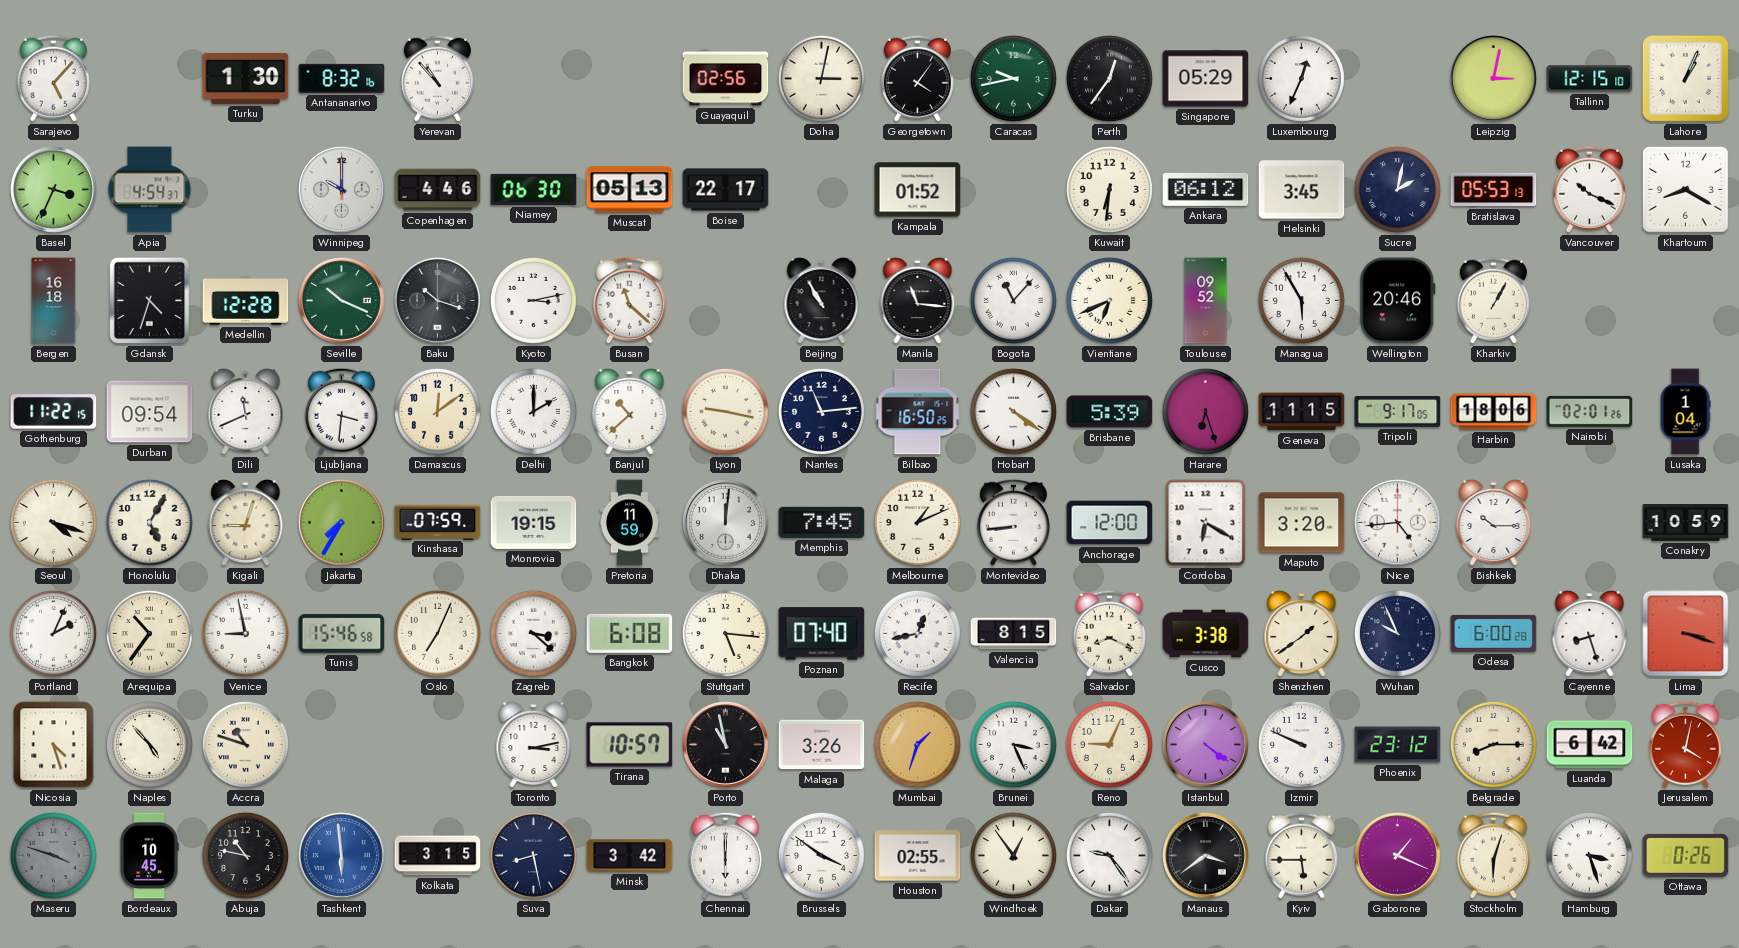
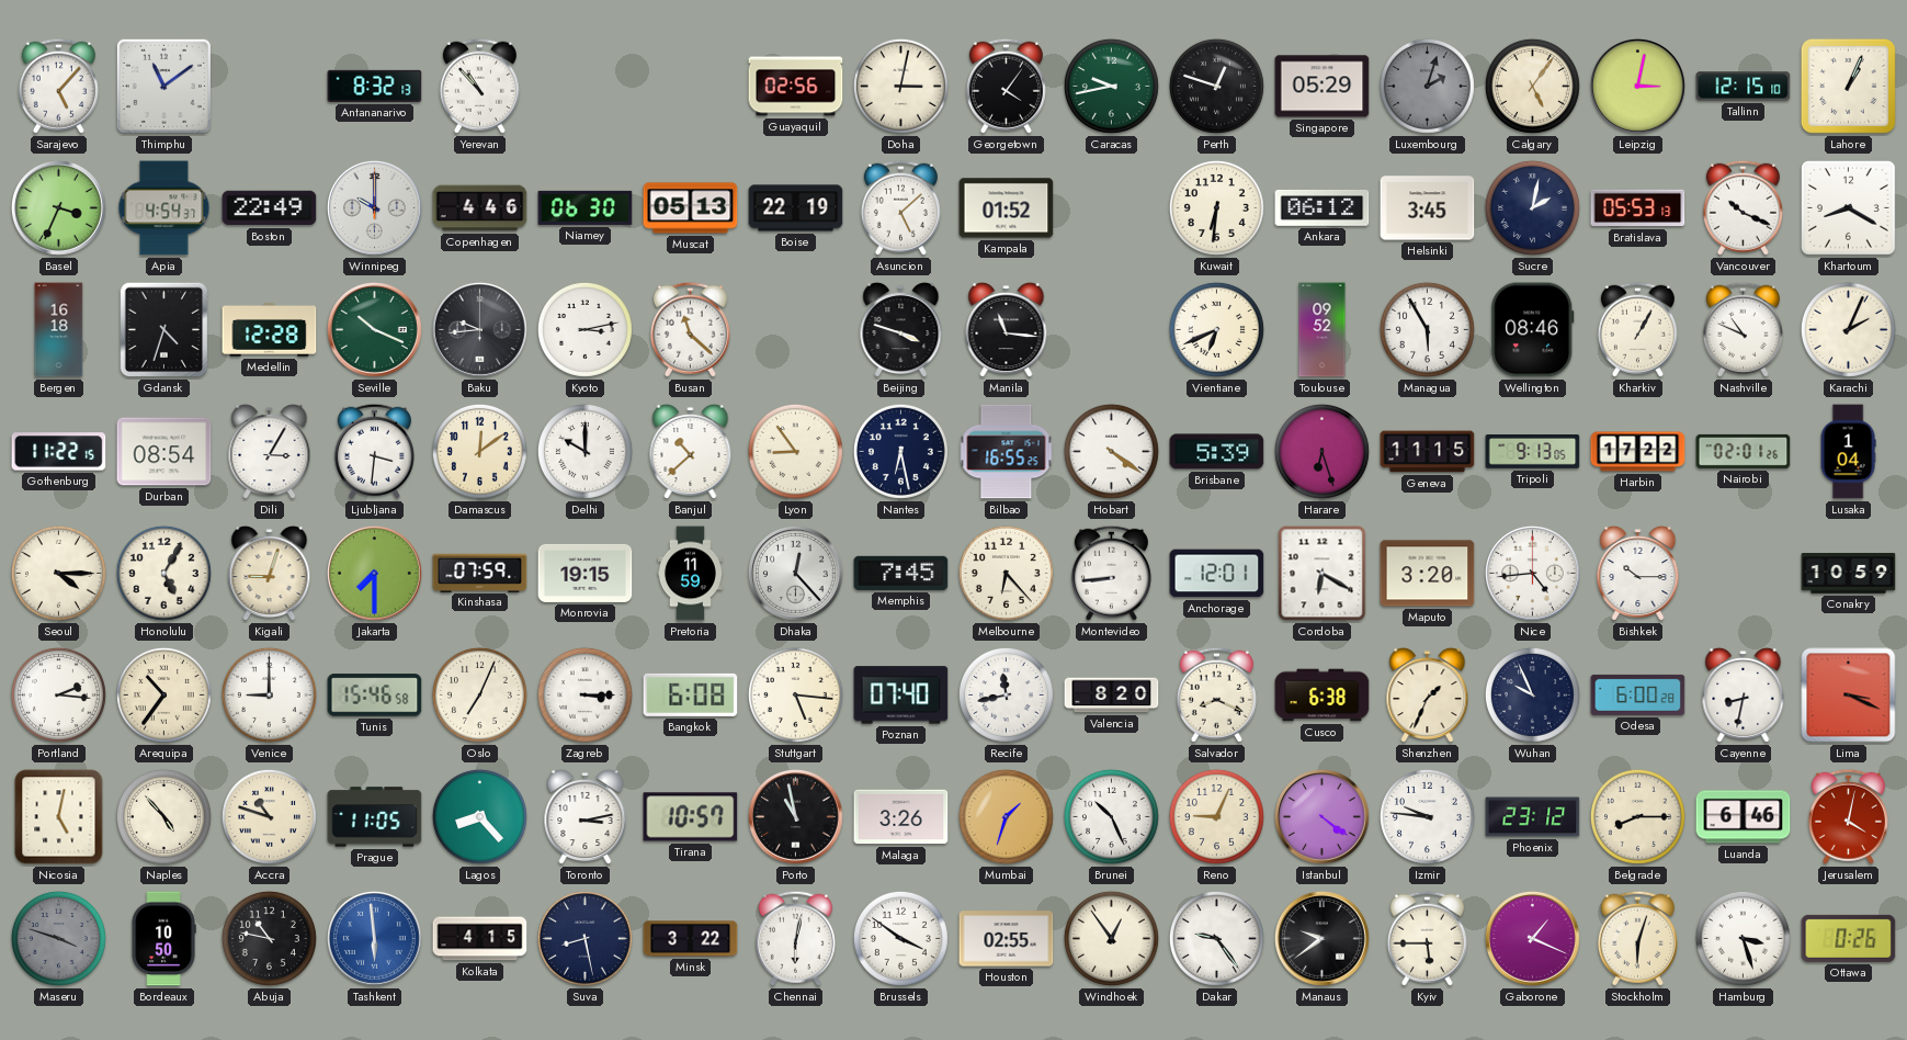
Thimphu: none -> 11:09
Turku: 1:30 -> none
Antananarivo: 8:32:16 -> 8:32:13
Perth: 12:36 -> 12:48
Luxembourg: 12:34 -> 2:03
Luxembourg dial: white -> grey
Calgary: none -> 5:06
Boston: none -> 22:49
Boise: 22:17 -> 22:19
Asuncion: none -> 5:08
Baku: 10:18 -> 9:44
Beijing: 10:55 -> 3:48
Bogota: 11:07 -> none
Wellington: 20:46 -> 08:46
Nashville: none -> 10:49
Karachi: none -> 2:04
Durban: 09:54 -> 08:54
Dili: 11:41 -> 3:05
Delhi: 2:00 -> 10:00
Lyon: 9:17 -> 8:54
Nantes: 11:14 -> 6:28
Bilbao: 16:50 -> 16:55
Tripoli: 9:17 -> 9:13
Harbin: 18:06 -> 17:22
Seoul: 4:18 -> 4:15
Jakarta: 7:35 -> 7:30
Dhaka: 12:01 -> 12:23
Melbourne: 1:11 -> 6:23
Anchorage: 12:00 -> 12:01
Portland: 2:04 -> 2:16
Venice: 8:58 -> 9:00
Zagreb: 3:22 -> 3:15
Recife: 12:43 -> 11:43
Valencia: 8:15 -> 8:20
Cusco: 3:38 -> 6:38
Shenzhen: 1:39 -> 1:34
Cayenne: 8:27 -> 8:32
Lima: 3:18 -> 3:19
Nicosia: 4:27 -> 5:02
Prague: none -> 11:05
Lagos: none -> 8:23
Brunei: 3:26 -> 10:26
Izmir: 9:49 -> 9:46
Luanda: 6:42 -> 6:46
Bordeaux: 10:45 -> 10:50
Kolkata: 3:15 -> 4:15
Minsk: 3:42 -> 3:22
Chennai: 6:00 -> 6:02
Manaus: 3:39 -> 9:39
